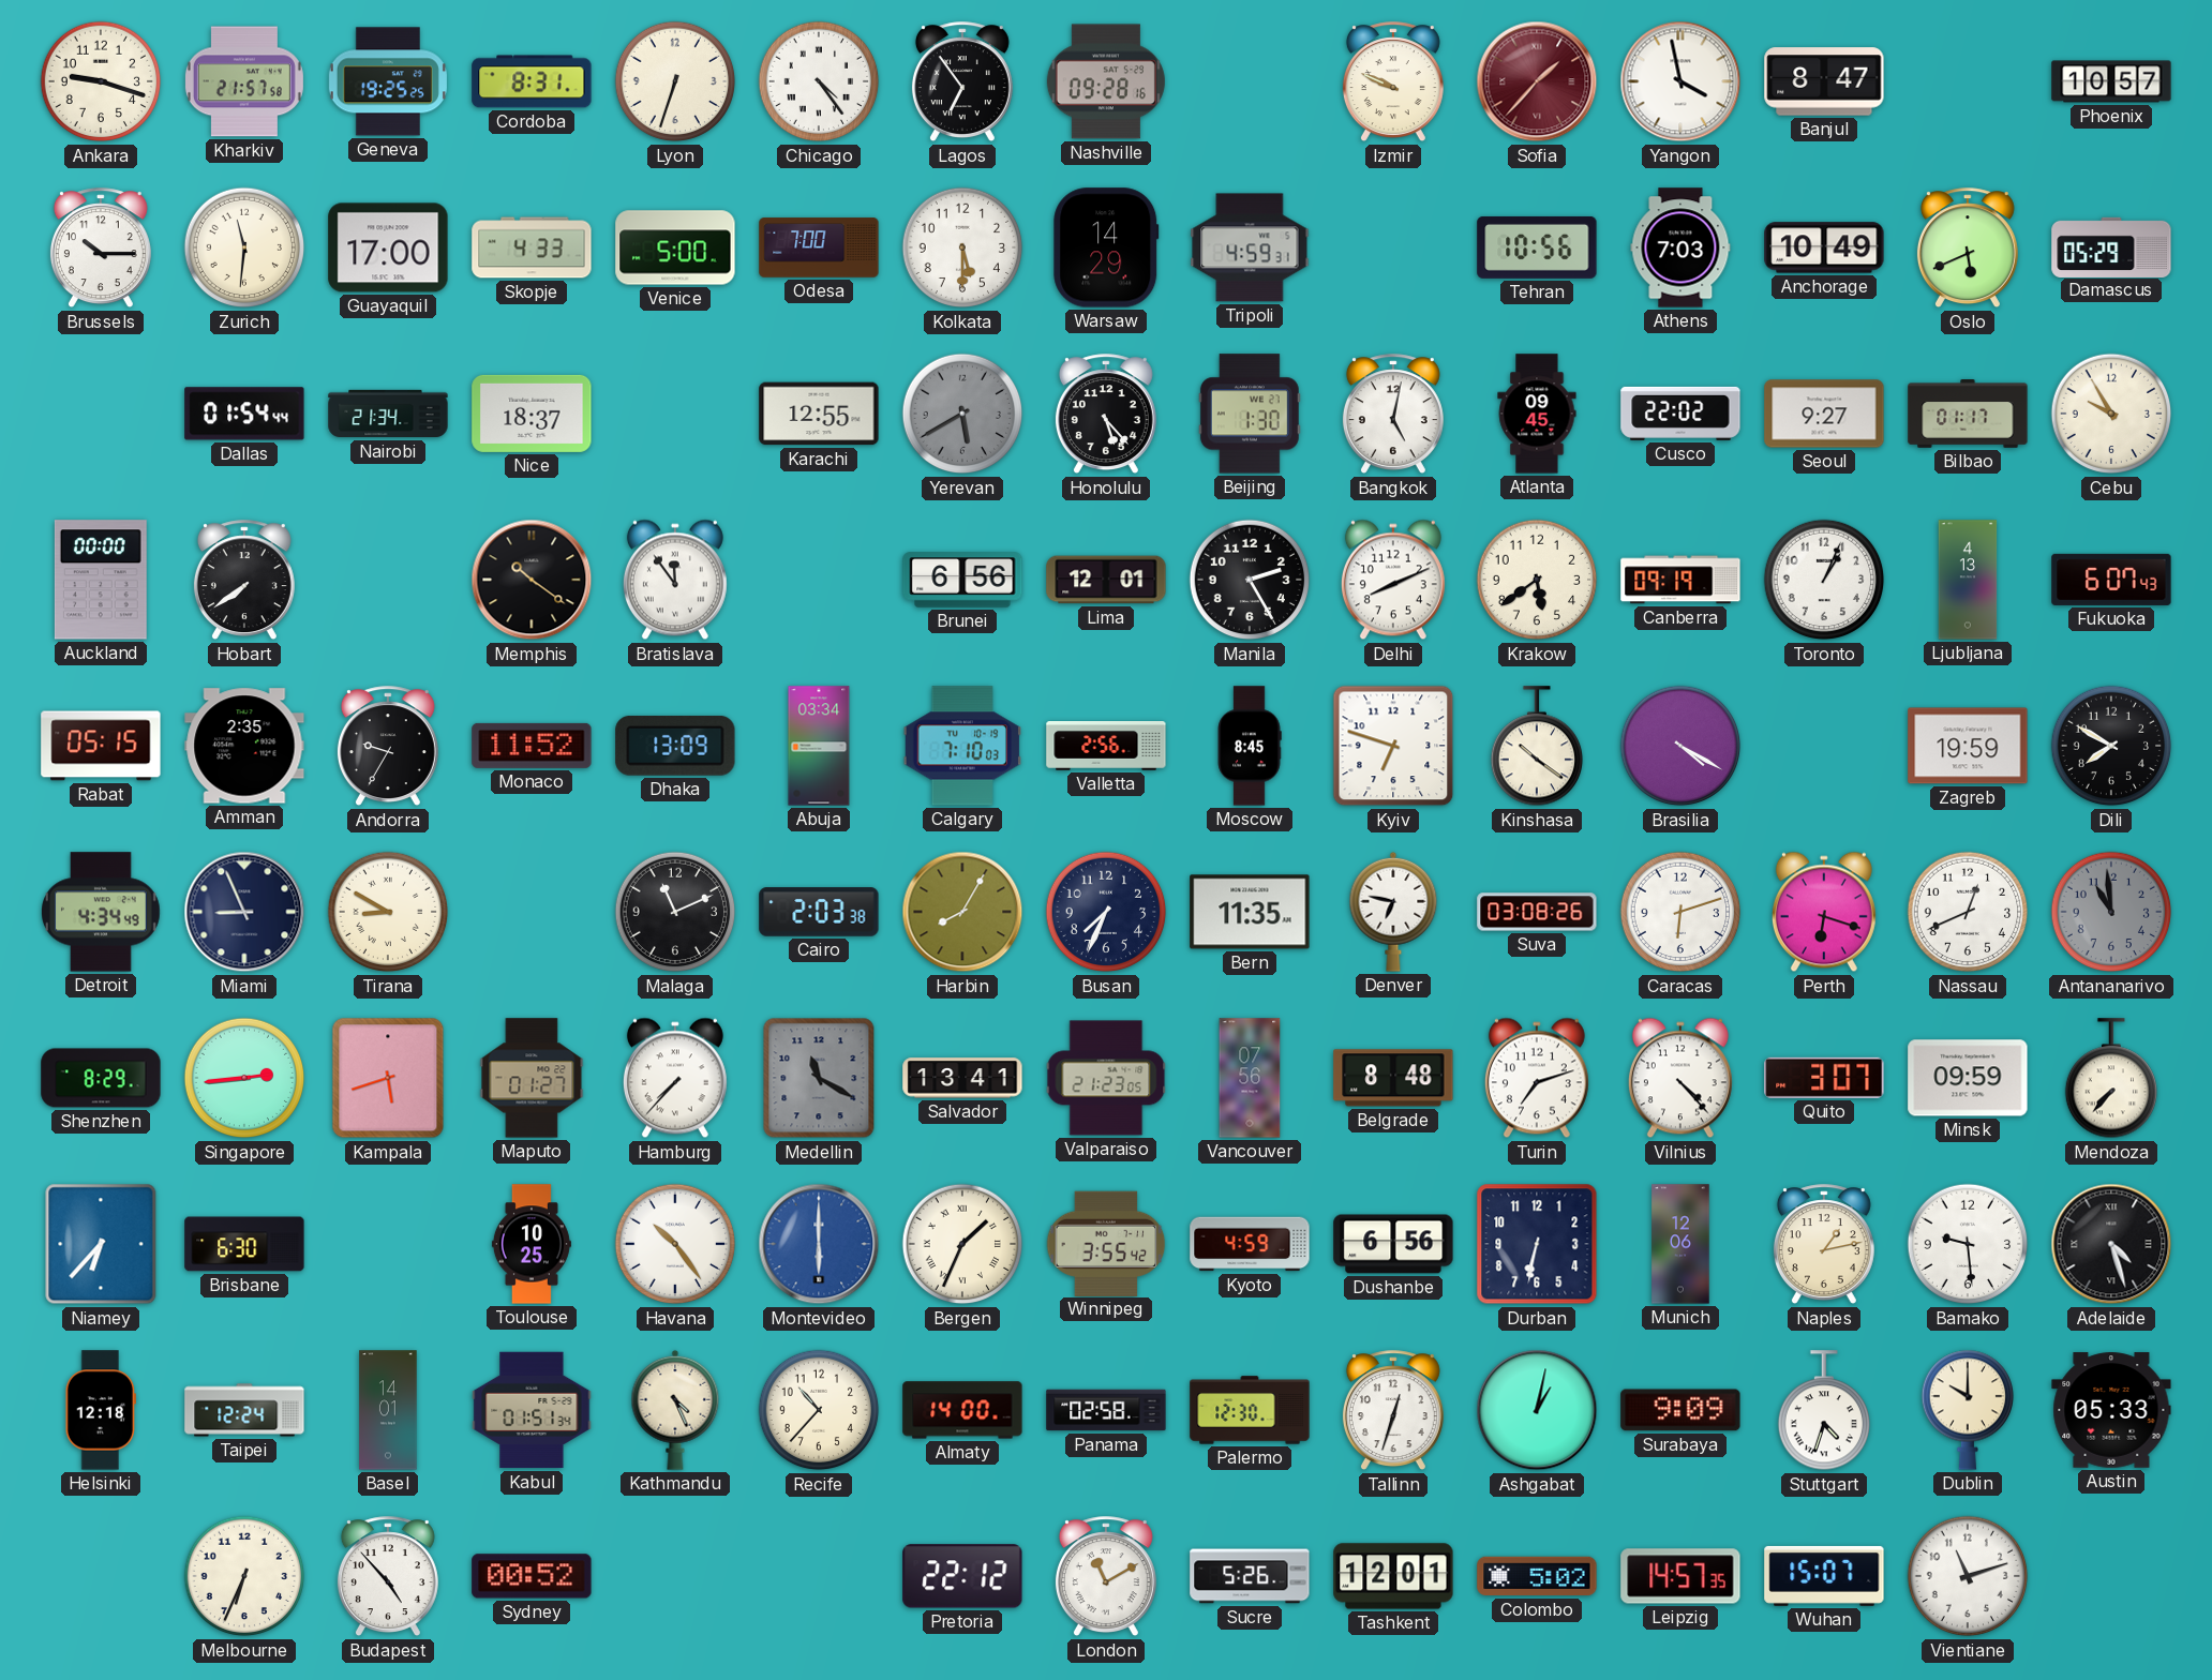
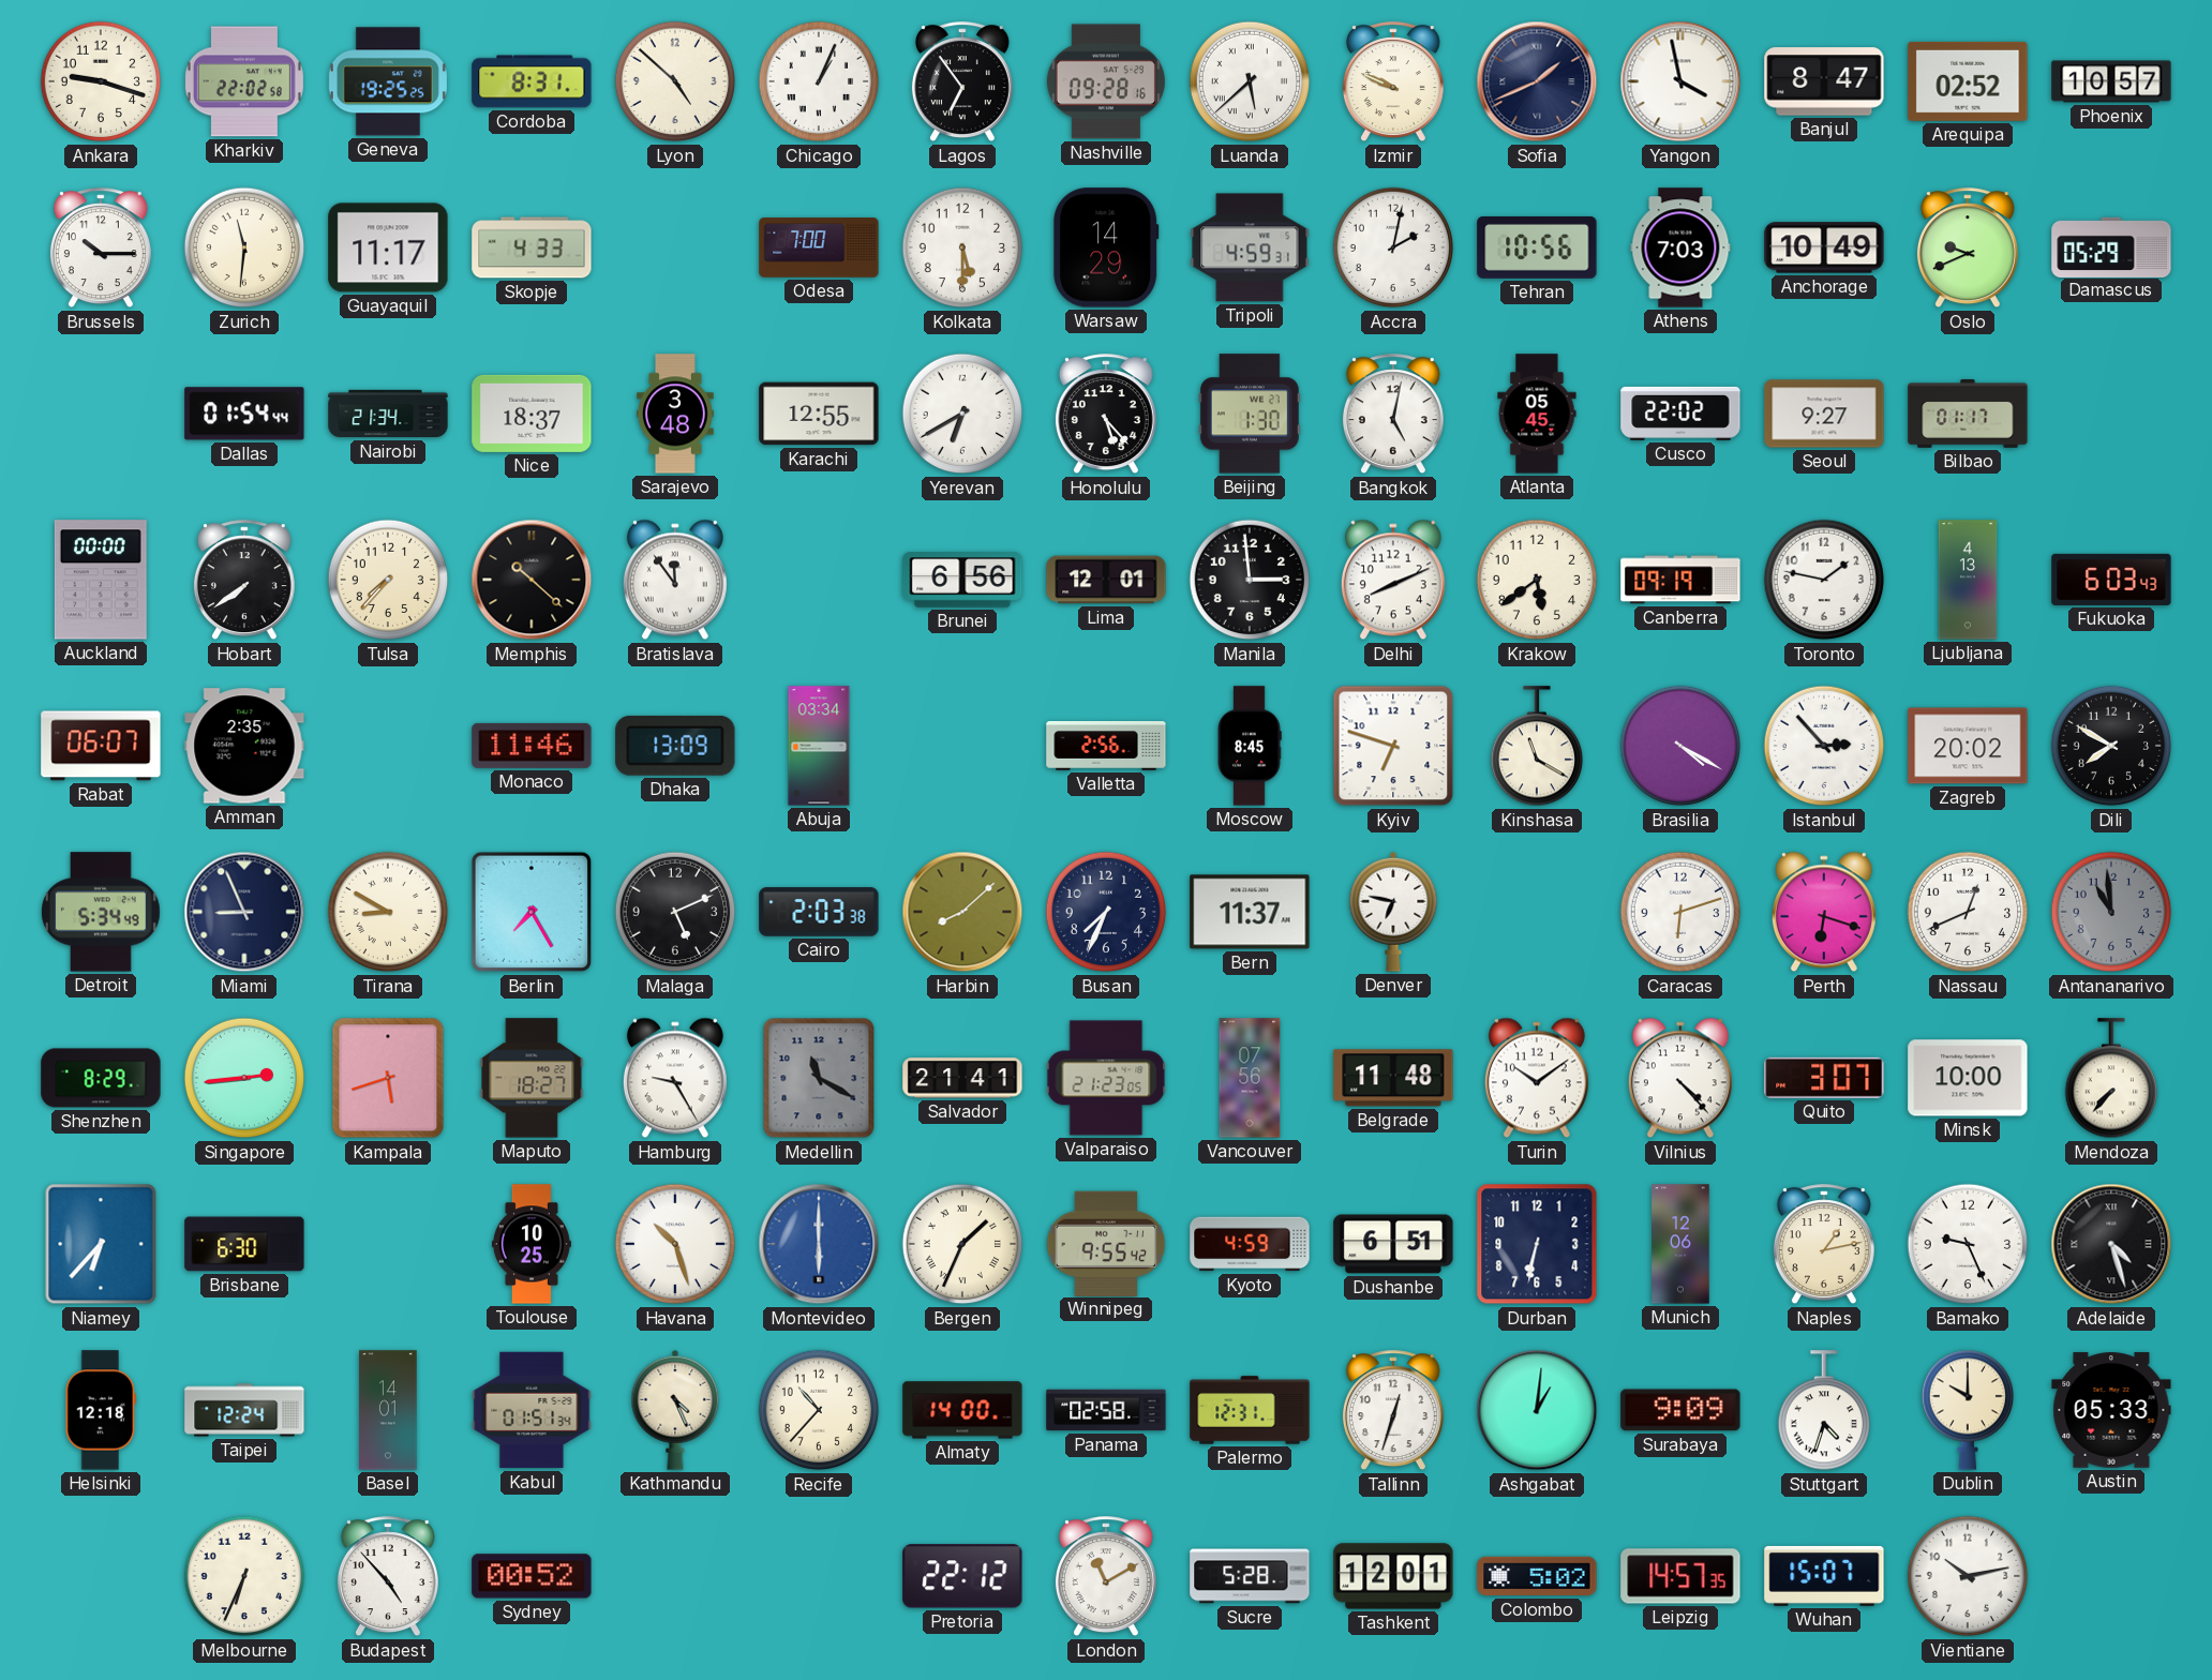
Kharkiv: 21:57 -> 22:02
Lyon: 6:33 -> 4:52
Chicago: 4:24 -> 1:04
Luanda: none -> 5:38
Sofia: 1:37 -> 1:41
Sofia dial: burgundy -> navy
Arequipa: none -> 02:52
Guayaquil: 17:00 -> 11:17
Venice: 5:00 -> none
Accra: none -> 2:02
Oslo: 5:41 -> 9:41
Sarajevo: none -> 3:48
Yerevan: 5:40 -> 6:40
Yerevan dial: grey -> white
Atlanta: 09:45 -> 05:45
Cebu: 9:55 -> none
Tulsa: none -> 7:37
Memphis: 10:21 -> 10:22
Manila: 2:25 -> 2:59
Toronto: 1:04 -> 1:47
Fukuoka: 6:07 -> 6:03
Rabat: 05:15 -> 06:07
Andorra: 9:35 -> none
Monaco: 11:52 -> 11:46
Calgary: 7:10 -> none
Kinshasa: 10:21 -> 11:20
Istanbul: none -> 2:53
Zagreb: 19:59 -> 20:02
Detroit: 4:34 -> 5:34
Berlin: none -> 7:25
Malaga: 11:11 -> 5:11
Harbin: 8:05 -> 8:08
Bern: 11:35 -> 11:37
Suva: 03:08 -> none
Maputo: 01:27 -> 18:27
Hamburg: 7:37 -> 9:25
Salvador: 13:41 -> 21:41
Belgrade: 8:48 -> 11:48
Turin: 7:12 -> 10:09
Minsk: 09:59 -> 10:00
Havana: 10:24 -> 10:27
Winnipeg: 3:55 -> 9:55
Dushanbe: 6:56 -> 6:51
Bamako: 9:29 -> 9:26
Palermo: 12:30 -> 12:31
Ashgabat: 1:02 -> 1:01
Sucre: 5:26 -> 5:28
Vientiane: 11:12 -> 10:13
